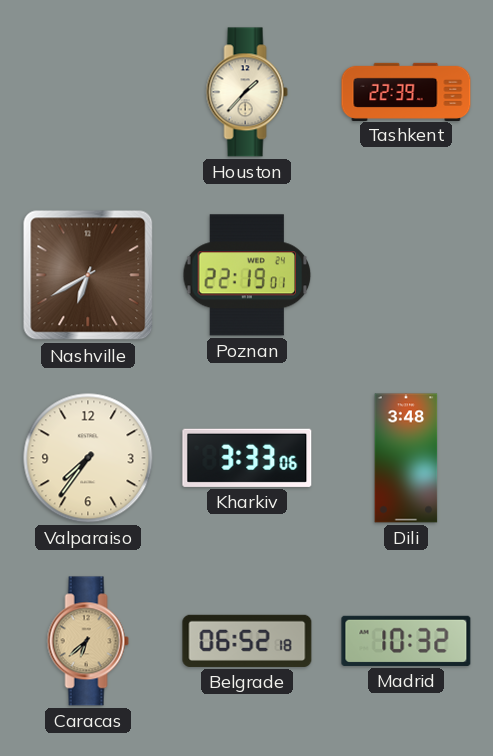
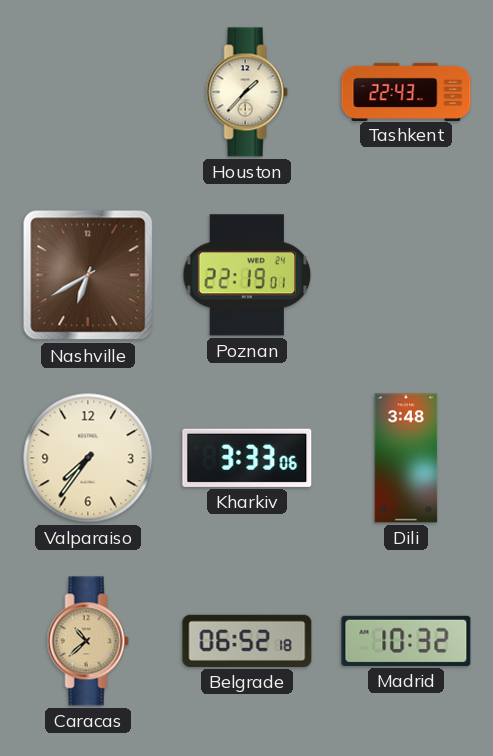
Tashkent: 22:39 -> 22:43
Caracas: 6:38 -> 10:38
